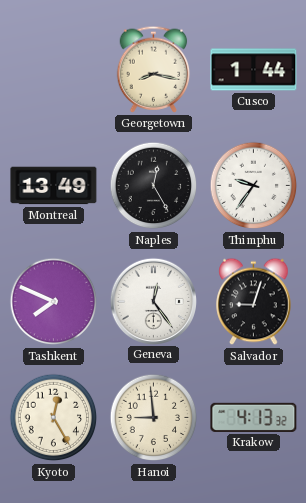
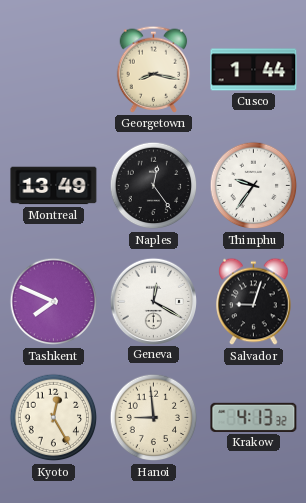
Naples: 12:25 -> 12:24
Geneva: 12:24 -> 12:20
